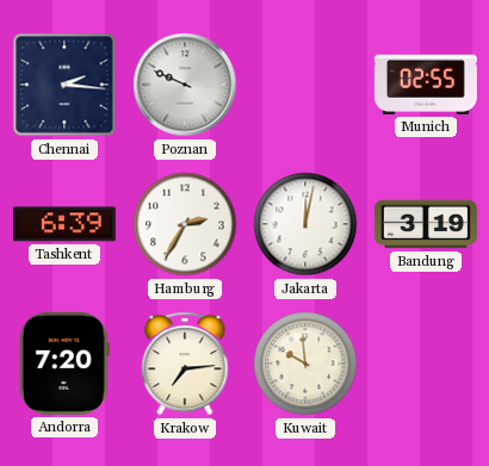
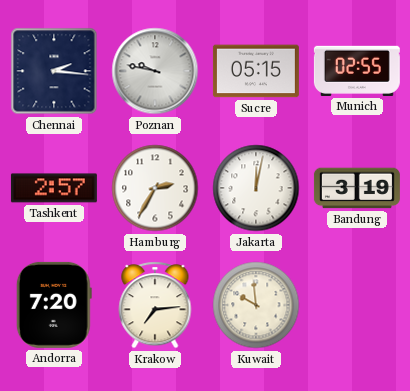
Poznan: 9:49 -> 9:47
Sucre: none -> 05:15
Tashkent: 6:39 -> 2:57
